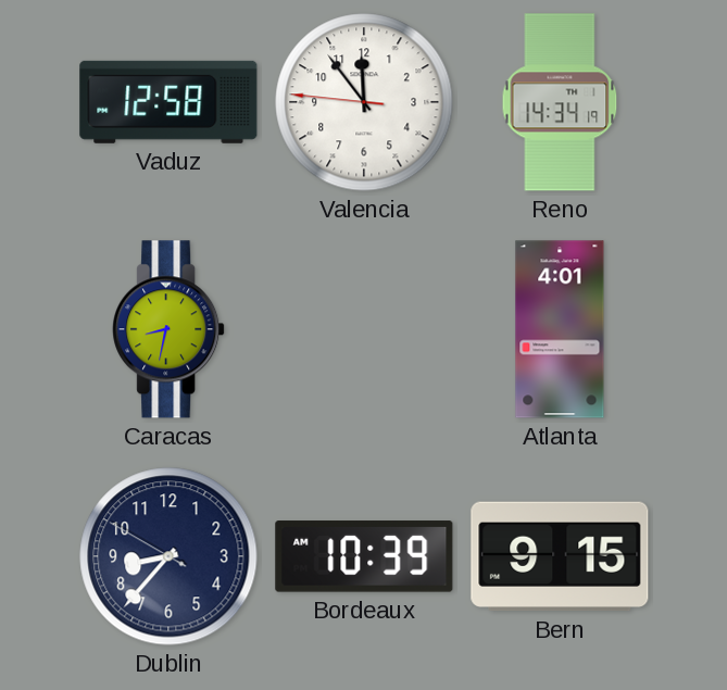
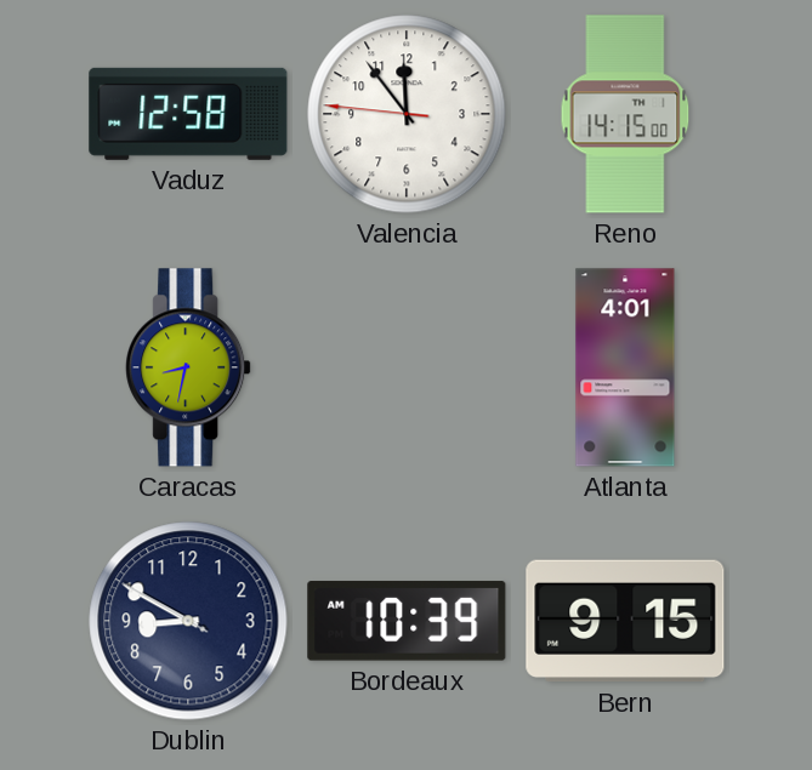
Reno: 14:34 -> 14:15
Dublin: 8:36 -> 8:49
